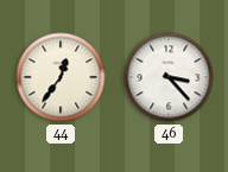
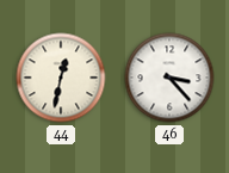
44: 12:36 -> 12:32
